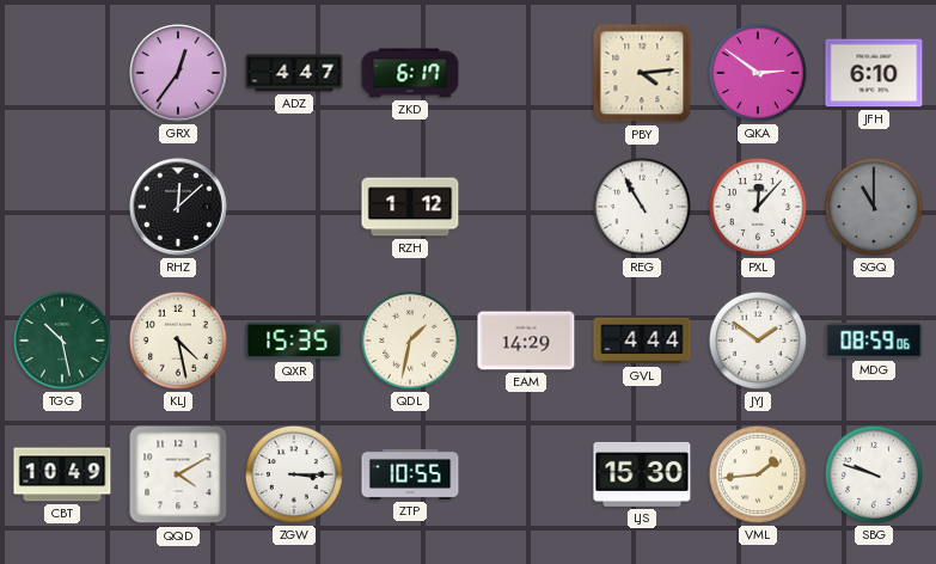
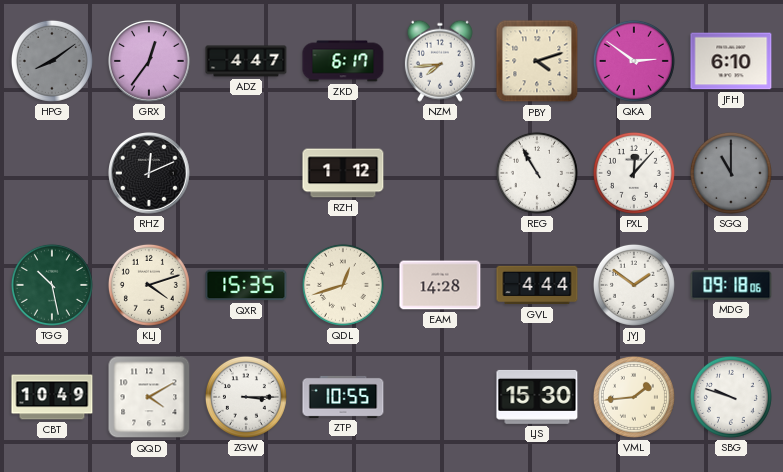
HPG: none -> 8:09
NZM: none -> 7:44
PBY: 4:14 -> 4:12
RHZ: 12:08 -> 12:11
KLJ: 4:28 -> 4:12
QDL: 1:32 -> 12:42
EAM: 14:29 -> 14:28
MDG: 08:59 -> 09:18
